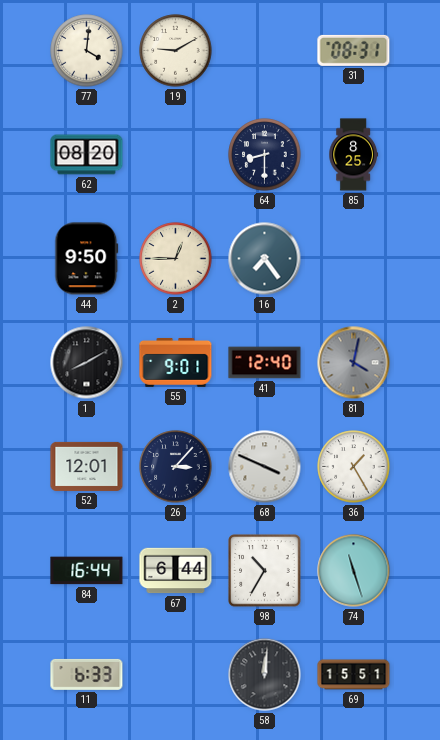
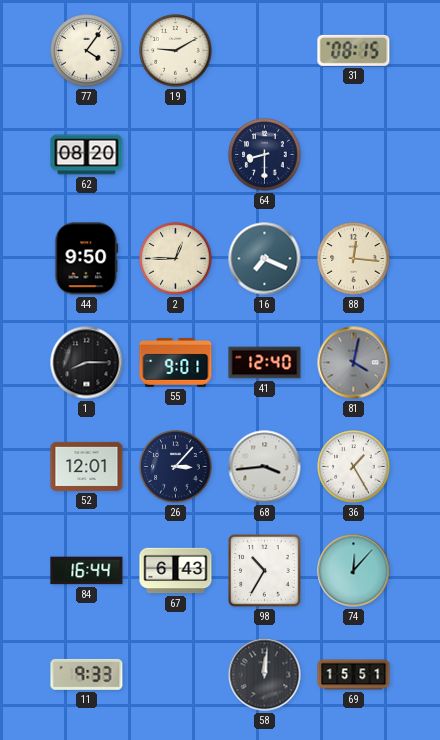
77: 4:01 -> 4:06
31: 08:31 -> 08:15
85: 8:25 -> none
16: 7:24 -> 7:19
88: none -> 12:16
1: 8:10 -> 8:15
68: 3:49 -> 3:44
67: 6:44 -> 6:43
74: 11:27 -> 12:07
11: 6:33 -> 9:33
